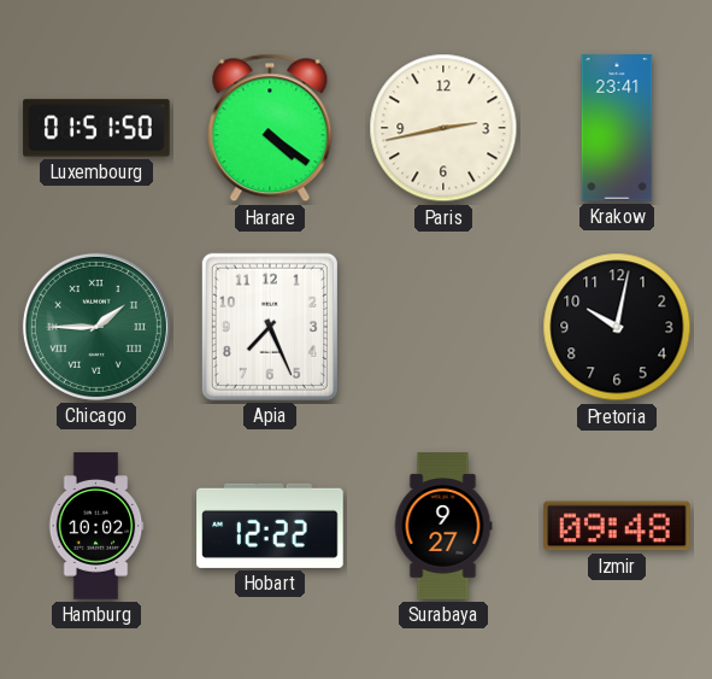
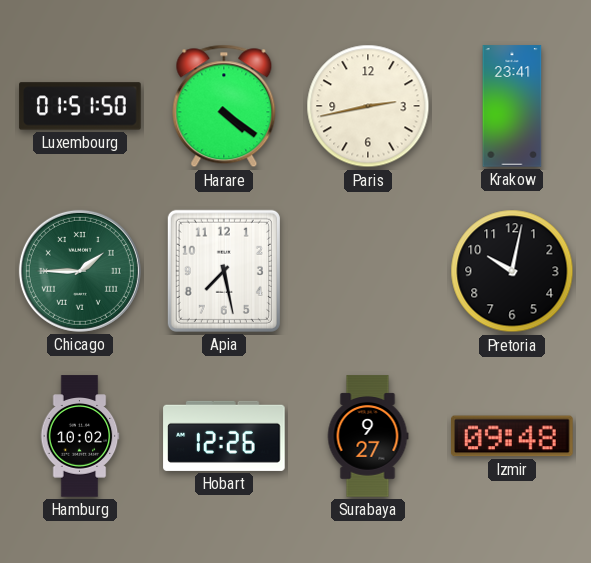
Apia: 7:26 -> 7:28
Hobart: 12:22 -> 12:26
